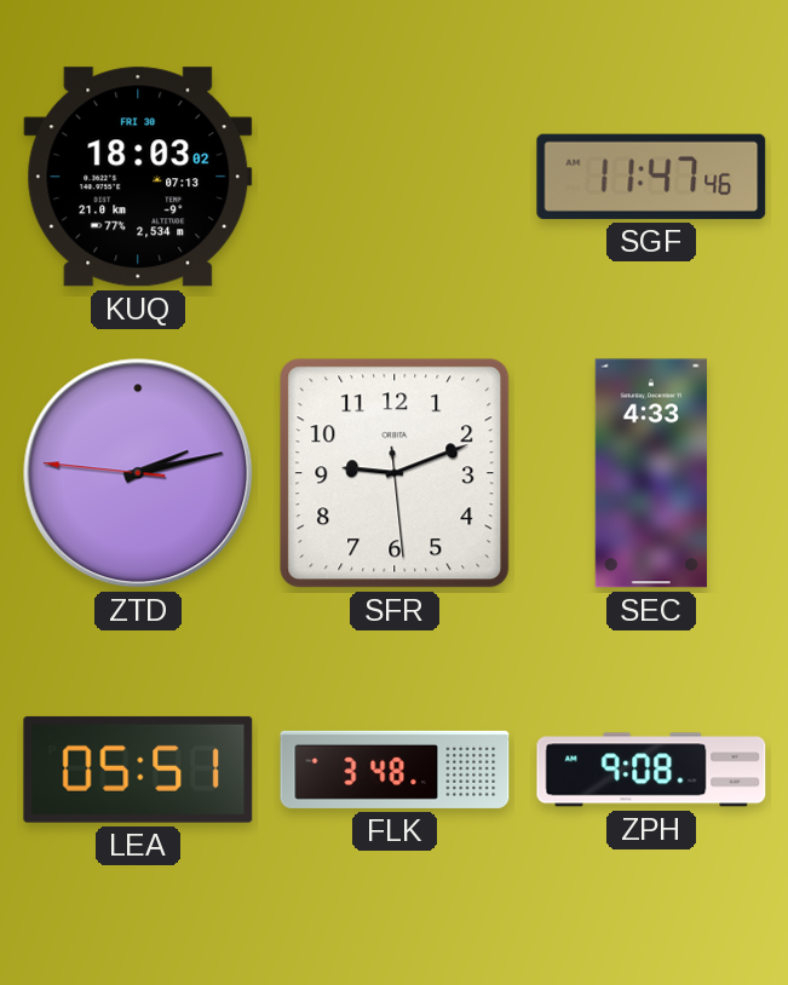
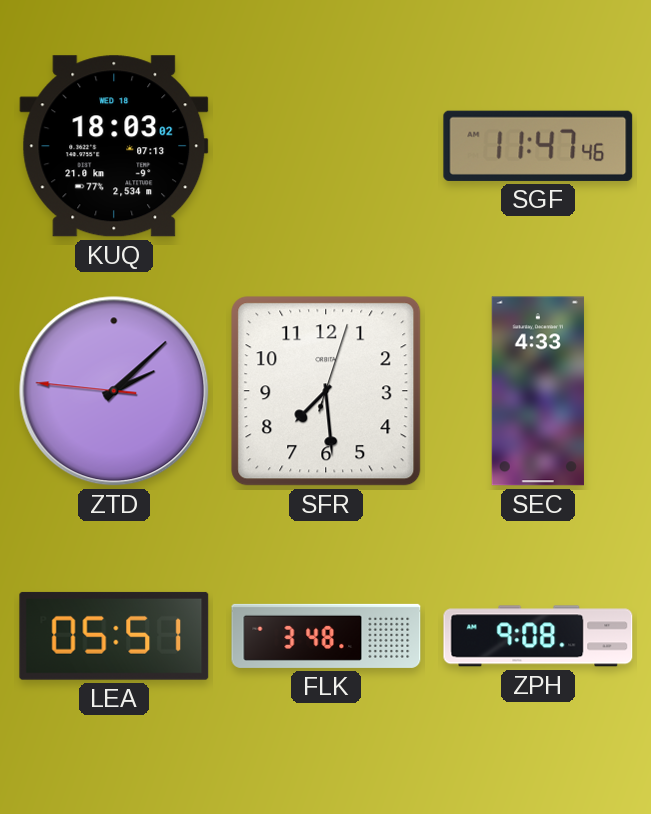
KUQ date: FRI 30 -> WED 18
ZTD: 2:12 -> 2:07
SFR: 9:11 -> 7:29
